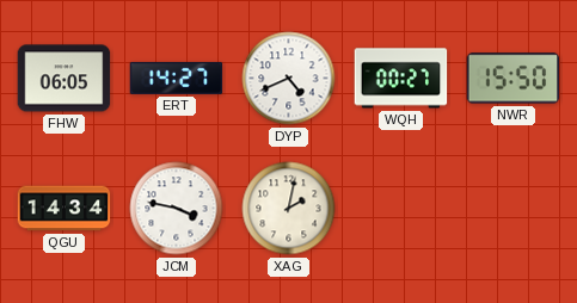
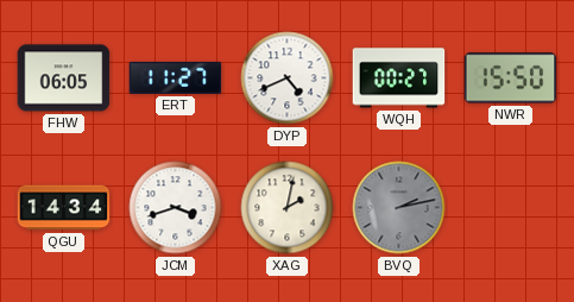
ERT: 14:27 -> 11:27
JCM: 3:47 -> 3:42
BVQ: none -> 2:13
